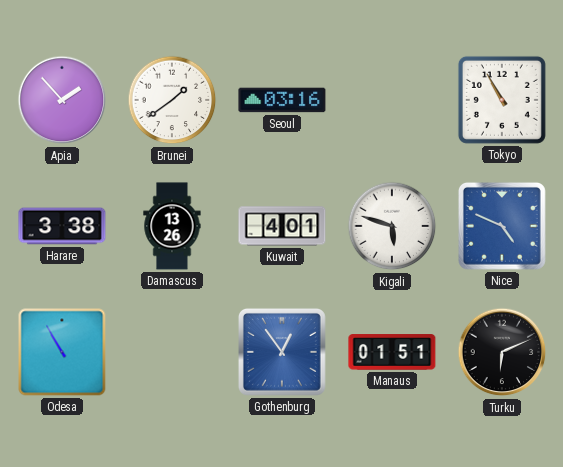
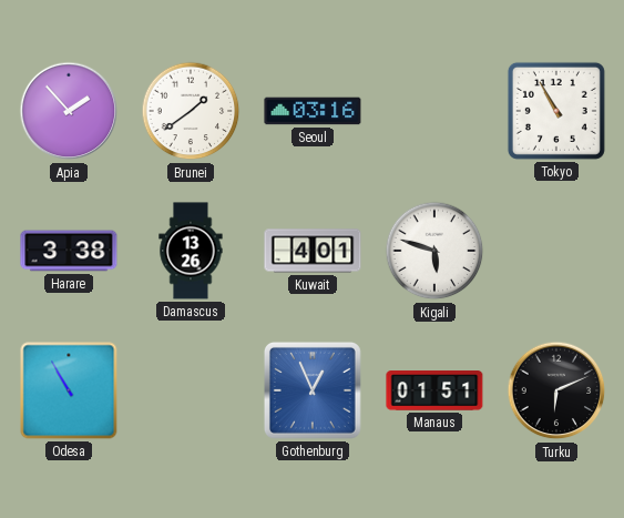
Nice: 4:49 -> none
Gothenburg: 12:54 -> 12:56
